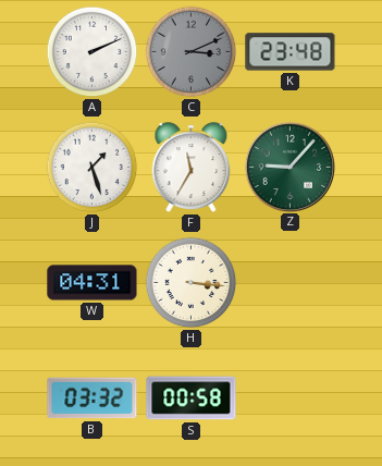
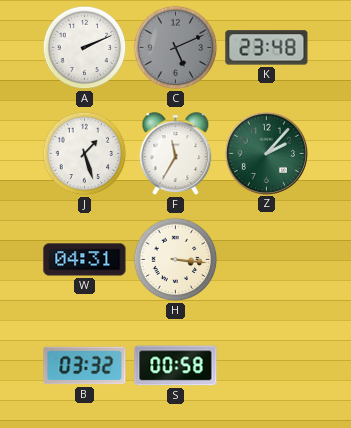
C: 3:11 -> 5:11
Z: 9:07 -> 2:07
